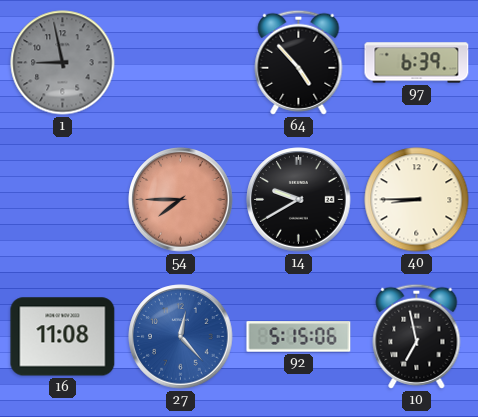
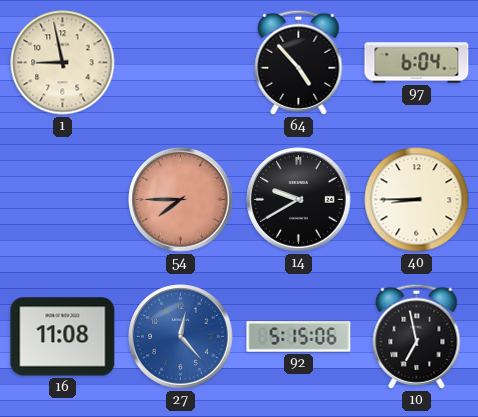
1 dial: grey -> cream
97: 6:39 -> 6:04
